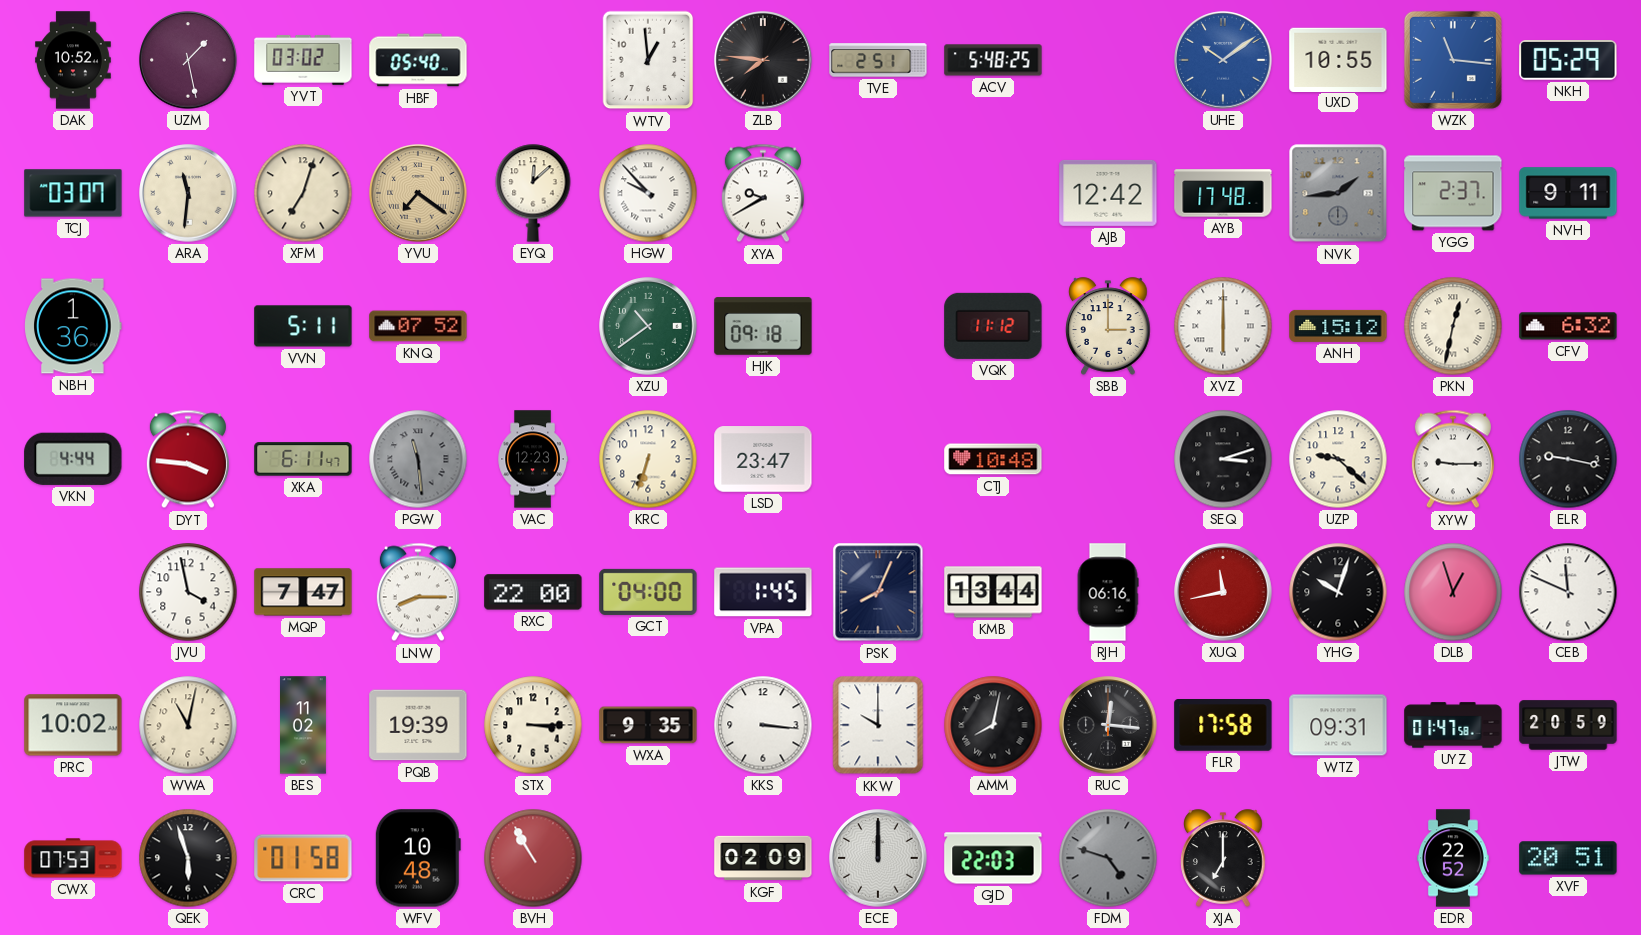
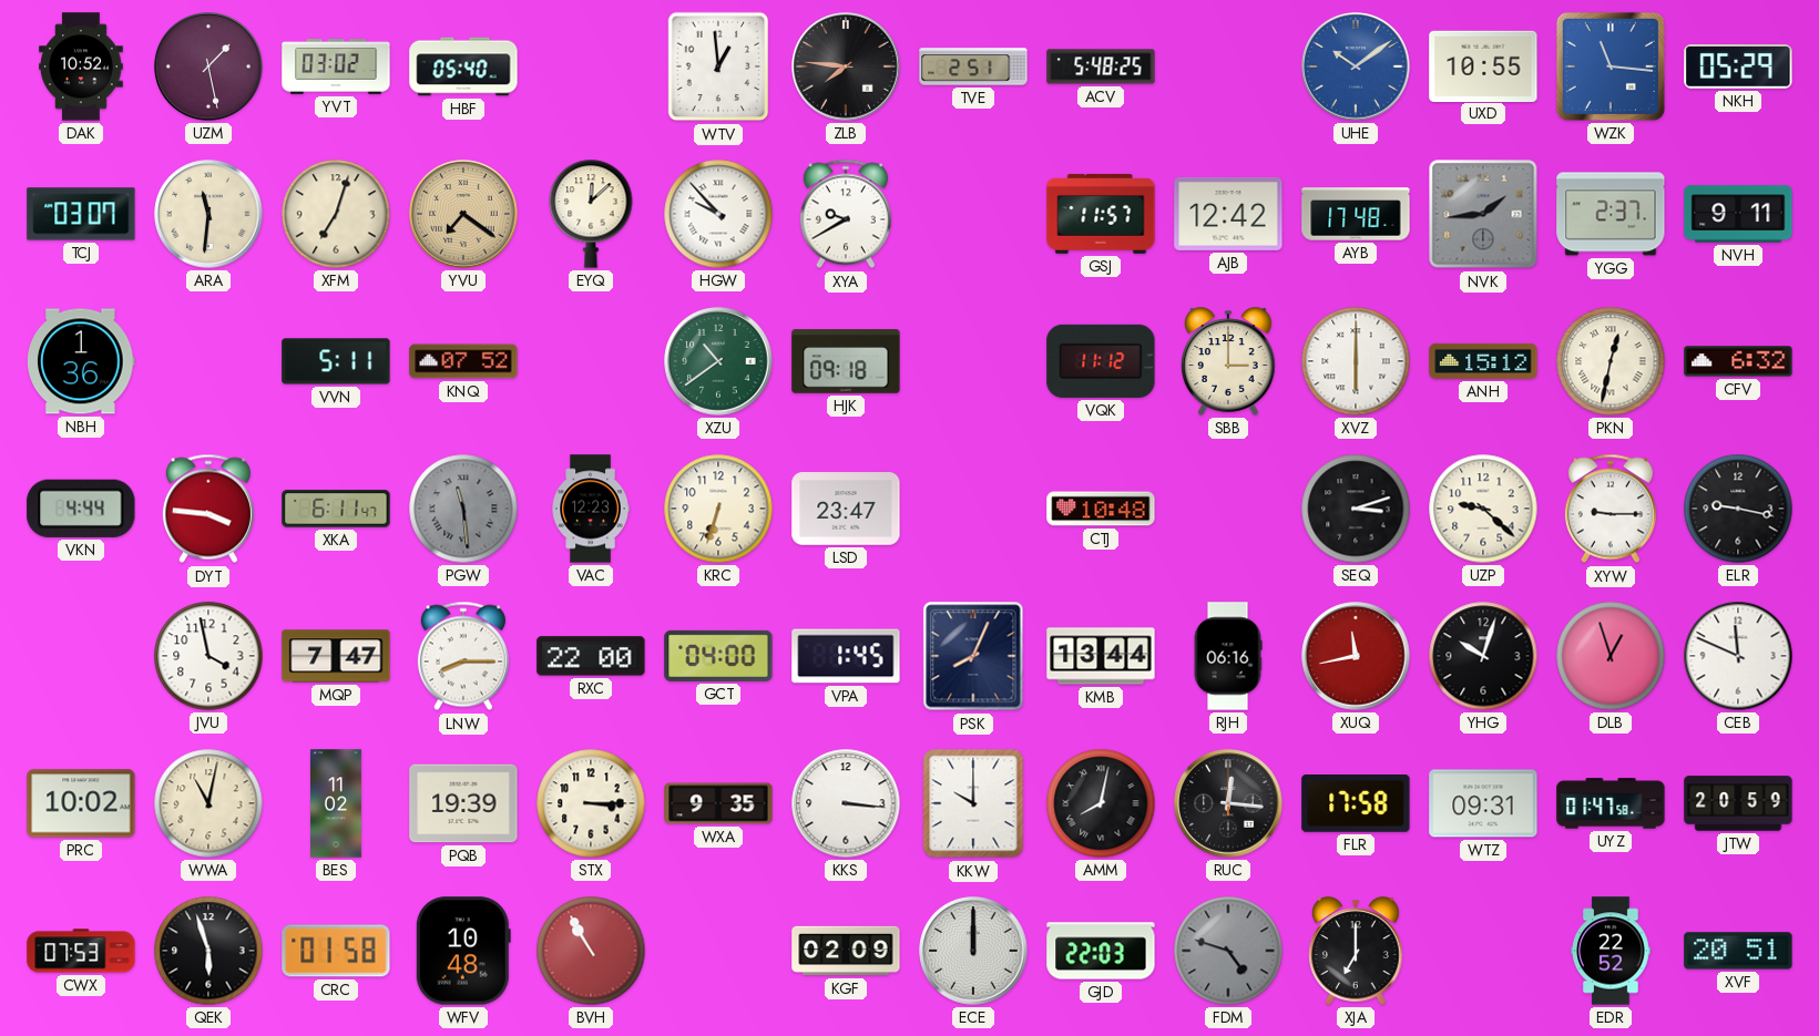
GSJ: none -> 11:57
